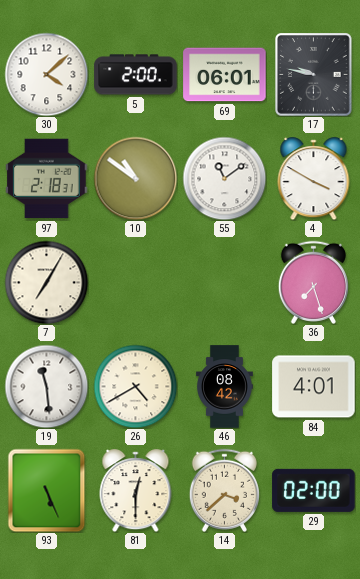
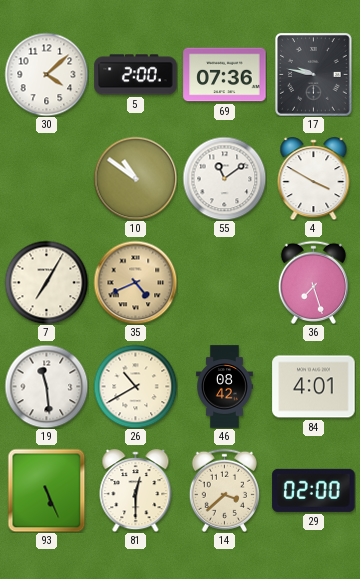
69: 06:01 -> 07:36
97: 2:18 -> none
35: none -> 4:41
26: 4:40 -> 10:40
